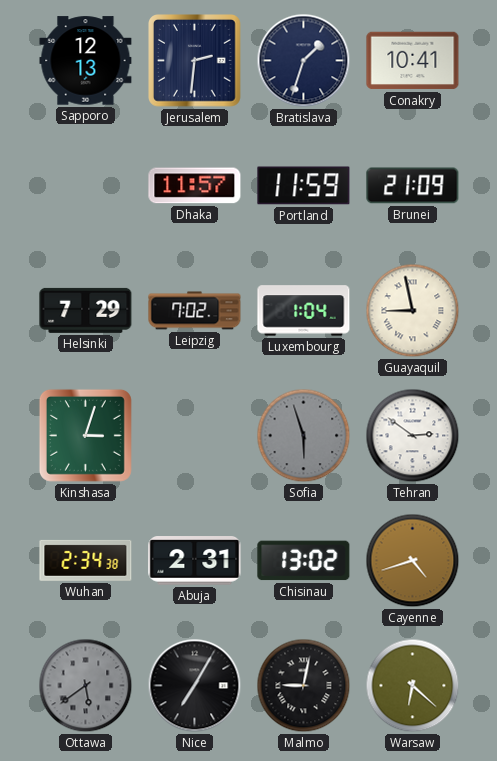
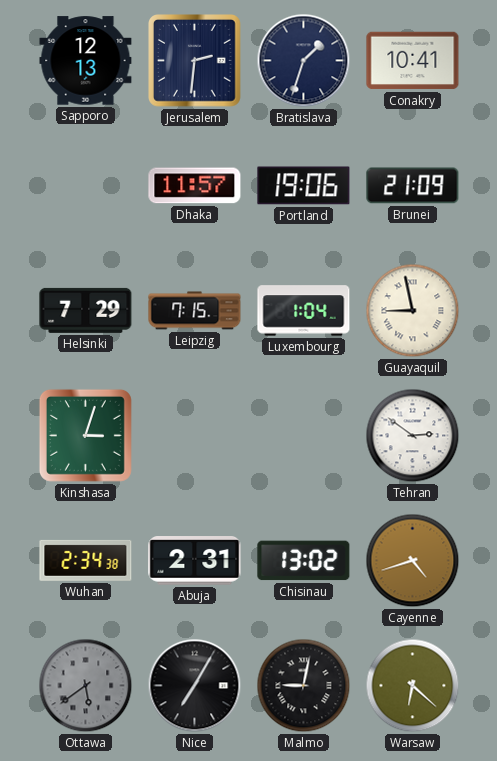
Portland: 11:59 -> 19:06
Leipzig: 7:02 -> 7:15
Sofia: 5:57 -> none
